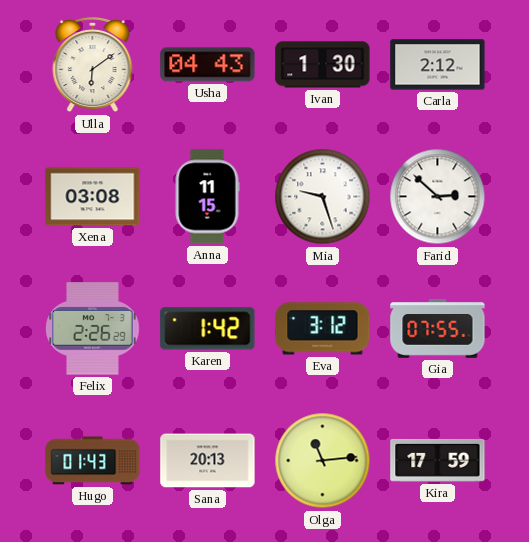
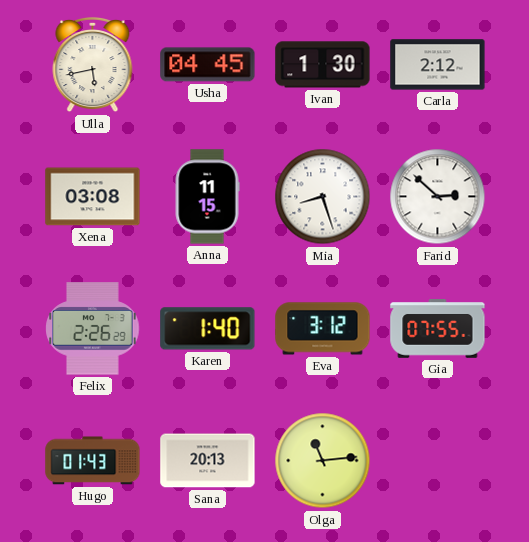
Ulla: 6:09 -> 5:43
Usha: 04:43 -> 04:45
Mia: 9:27 -> 8:27
Karen: 1:42 -> 1:40
Kira: 17:59 -> none
